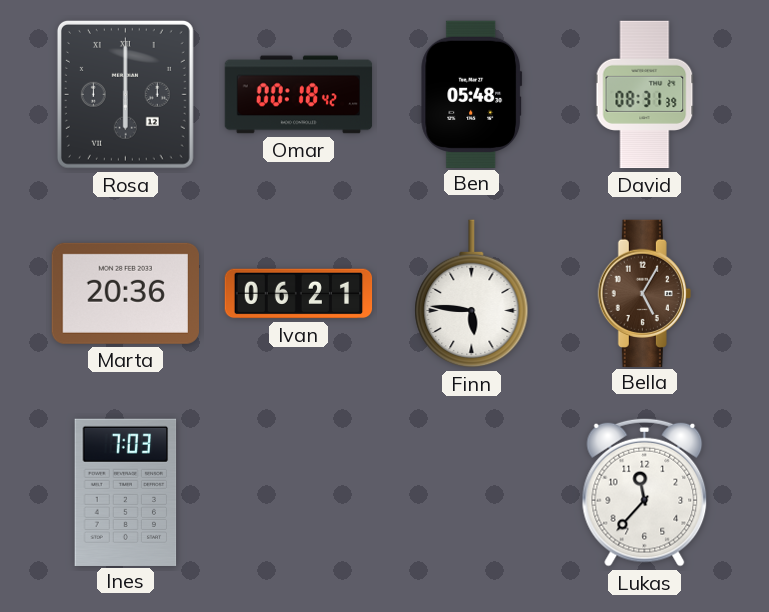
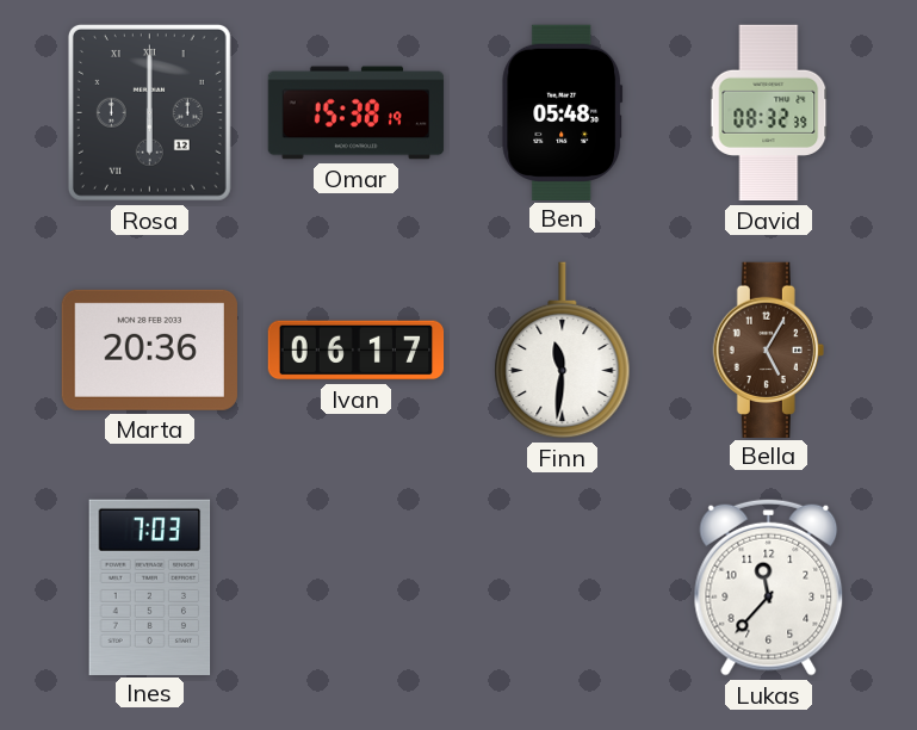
Omar: 00:18 -> 15:38
David: 08:31 -> 08:32
Ivan: 06:21 -> 06:17
Finn: 5:46 -> 11:31
